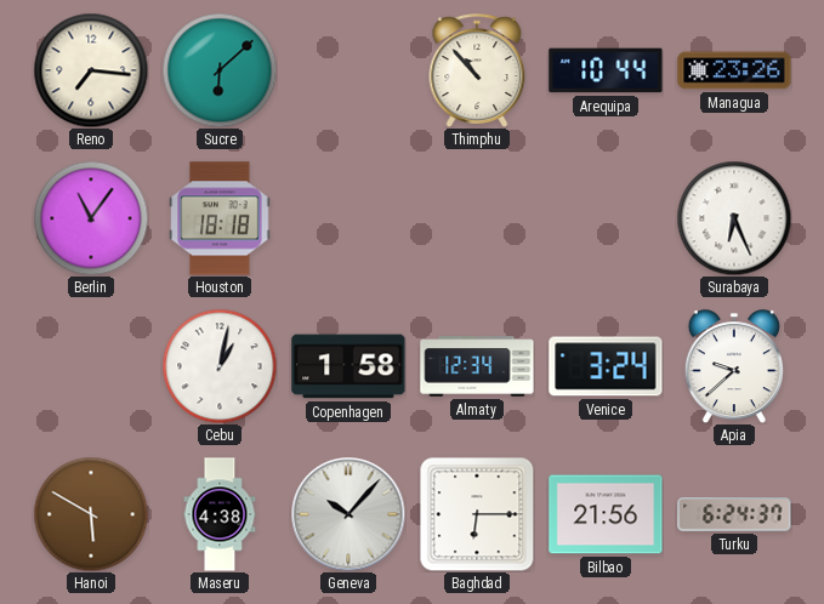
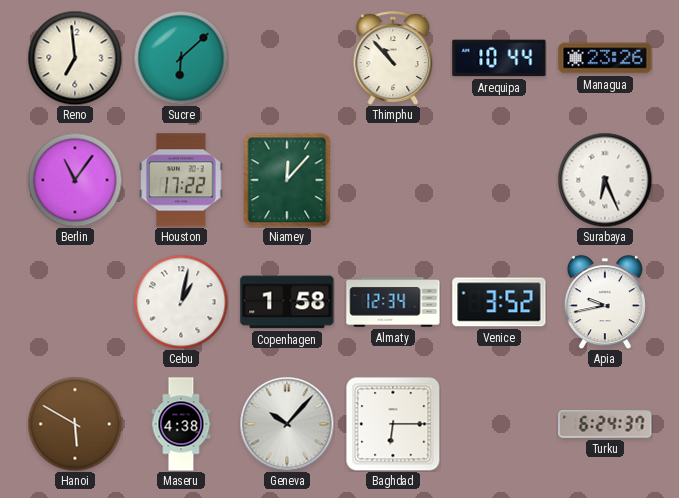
Reno: 7:16 -> 6:59
Houston: 18:18 -> 17:22
Niamey: none -> 12:07
Venice: 3:24 -> 3:52
Apia: 9:38 -> 9:43
Bilbao: 21:56 -> none
